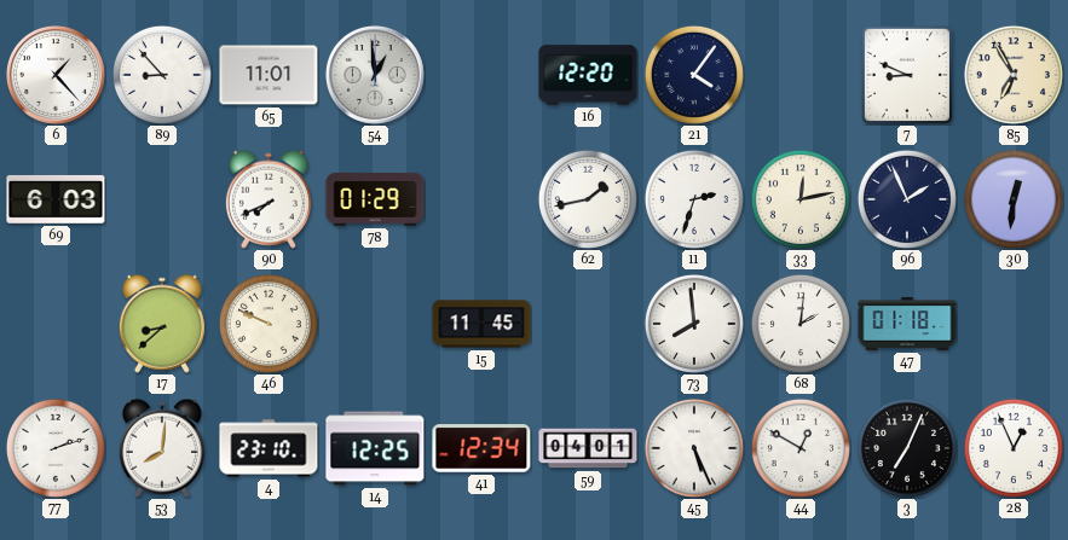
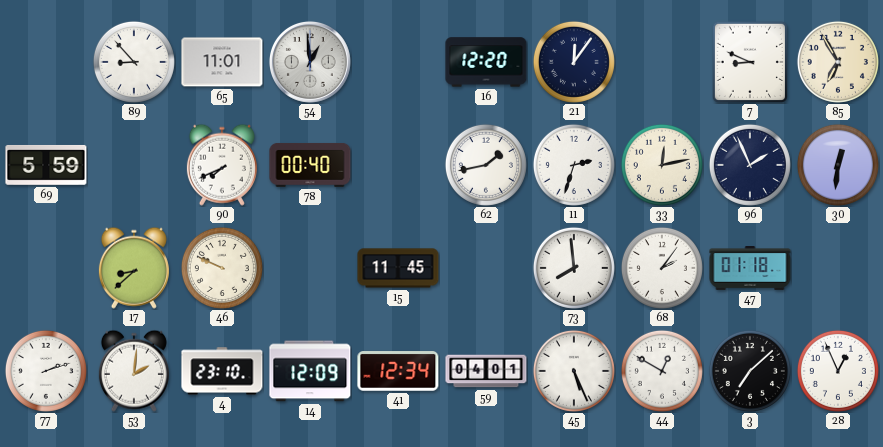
6: 1:23 -> none
21: 4:06 -> 12:06
69: 6:03 -> 5:59
78: 01:29 -> 00:40
68: 2:01 -> 2:06
53: 8:01 -> 2:01
14: 12:25 -> 12:09
3: 7:04 -> 7:08
